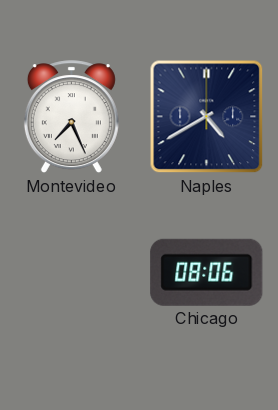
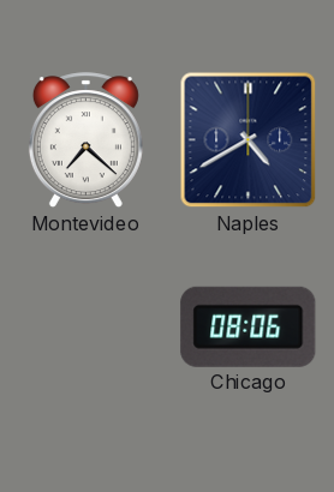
Montevideo: 7:26 -> 7:22
